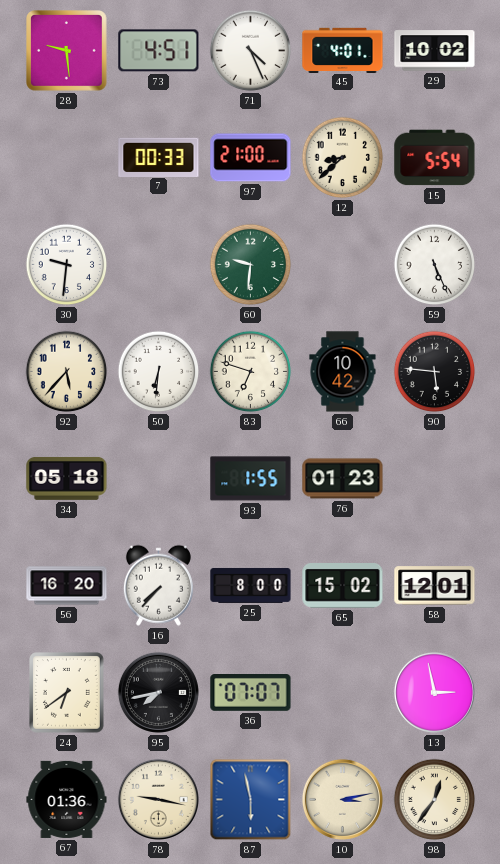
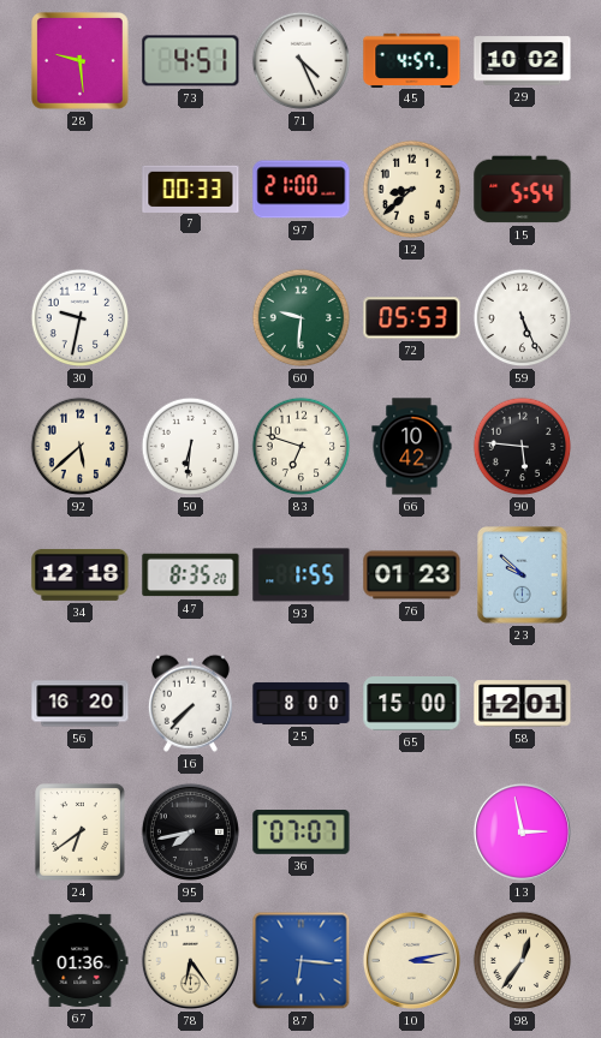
45: 4:01 -> 4:57
30: 9:31 -> 9:32
72: none -> 05:53
92: 5:37 -> 5:38
34: 05:18 -> 12:18
47: none -> 8:35
23: none -> 9:52
65: 15:02 -> 15:00
78: 9:17 -> 6:24
87: 5:58 -> 6:16
